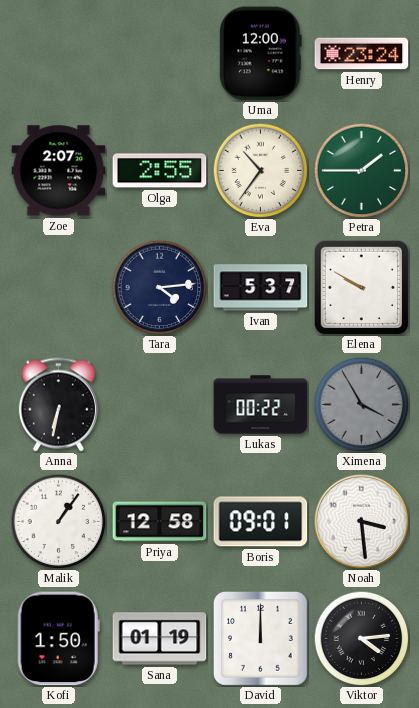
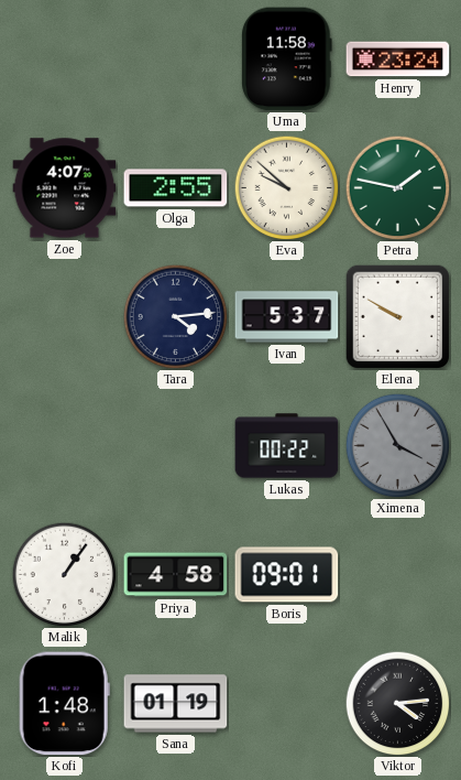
Uma: 12:00 -> 11:58
Zoe: 2:07 -> 4:07
Eva: 10:36 -> 9:52
Petra: 1:45 -> 1:47
Anna: 6:32 -> none
Priya: 12:58 -> 4:58
Noah: 3:29 -> none
Kofi: 1:50 -> 1:48
David: 12:00 -> none
